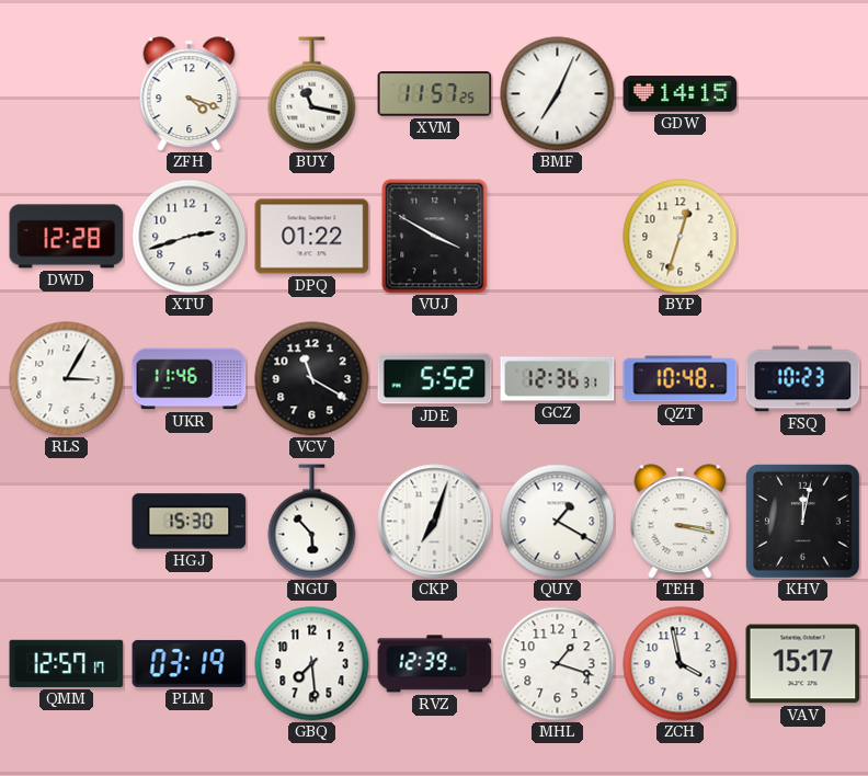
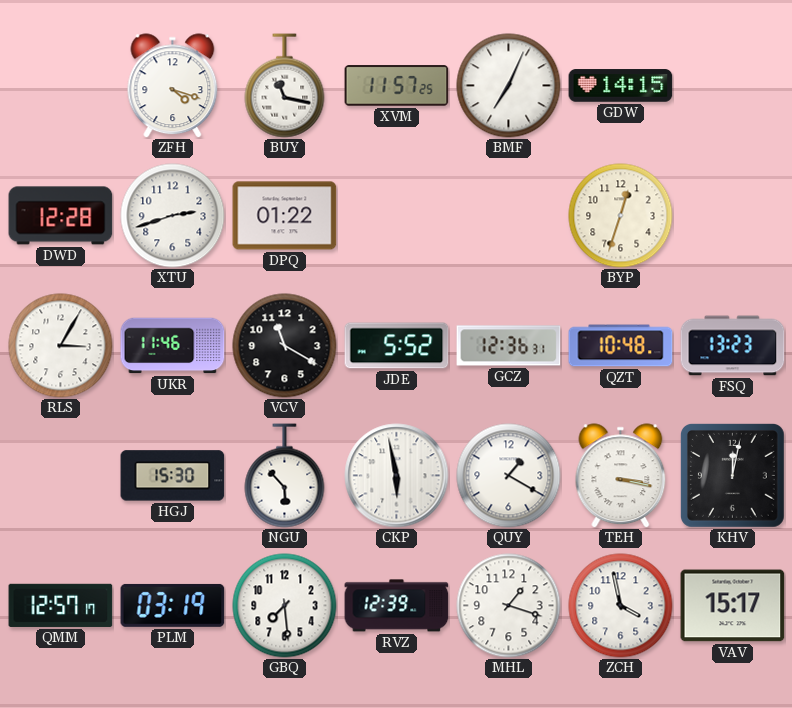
VUJ: 3:50 -> none
FSQ: 10:23 -> 13:23
CKP: 7:03 -> 5:58
